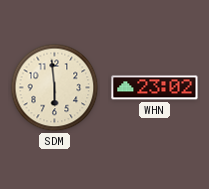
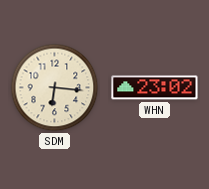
SDM: 5:59 -> 6:16
